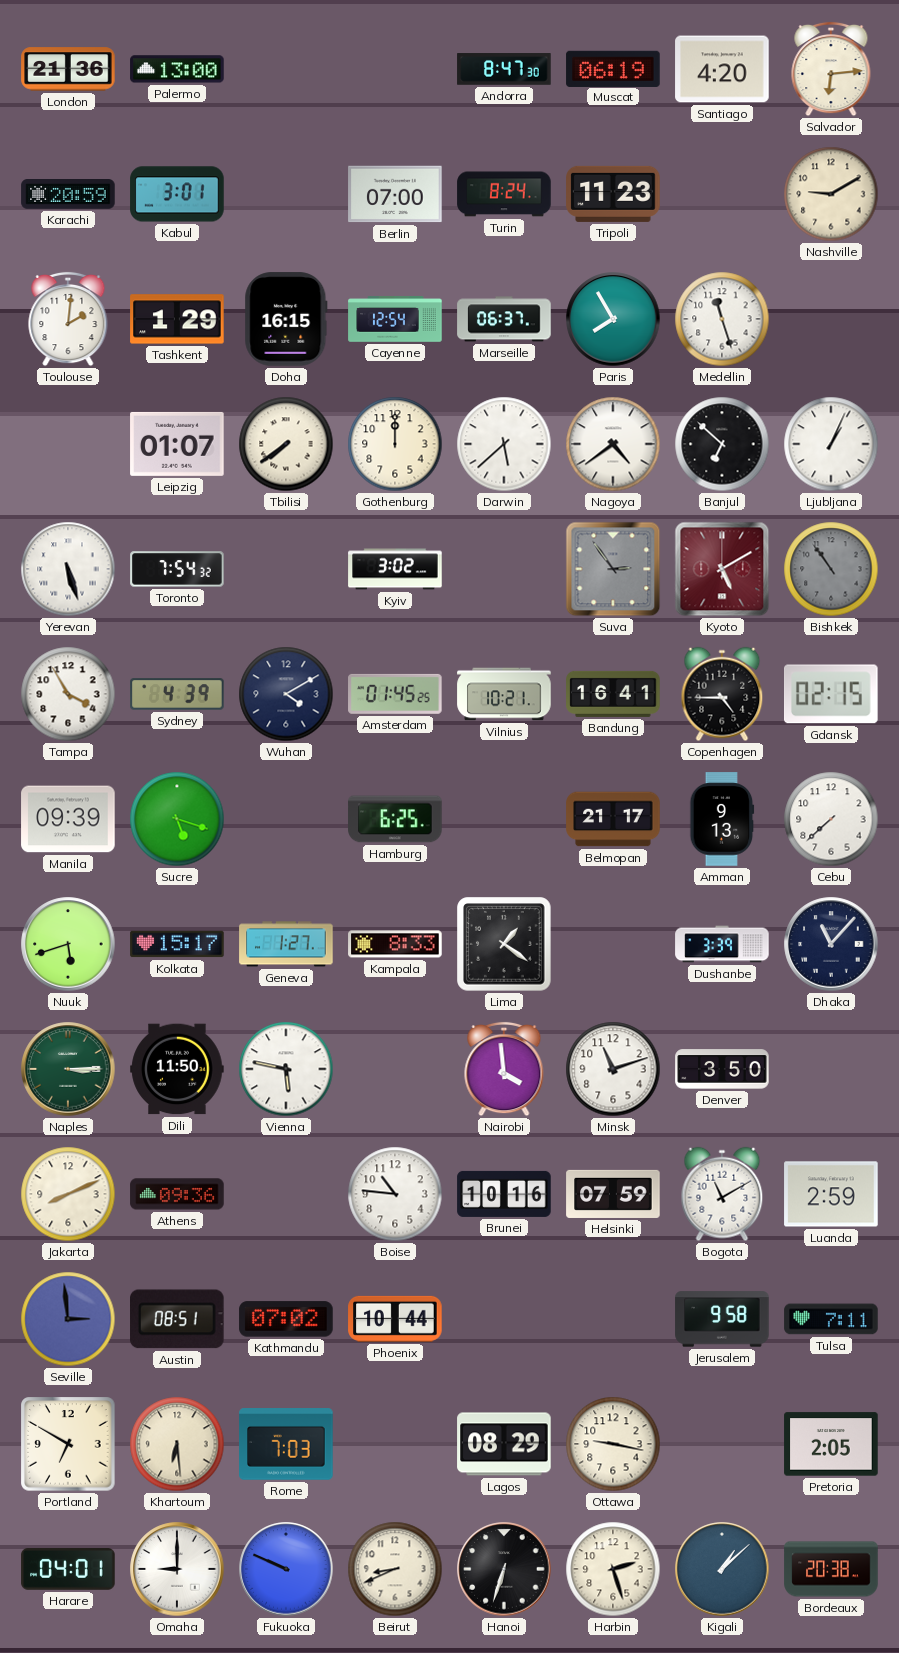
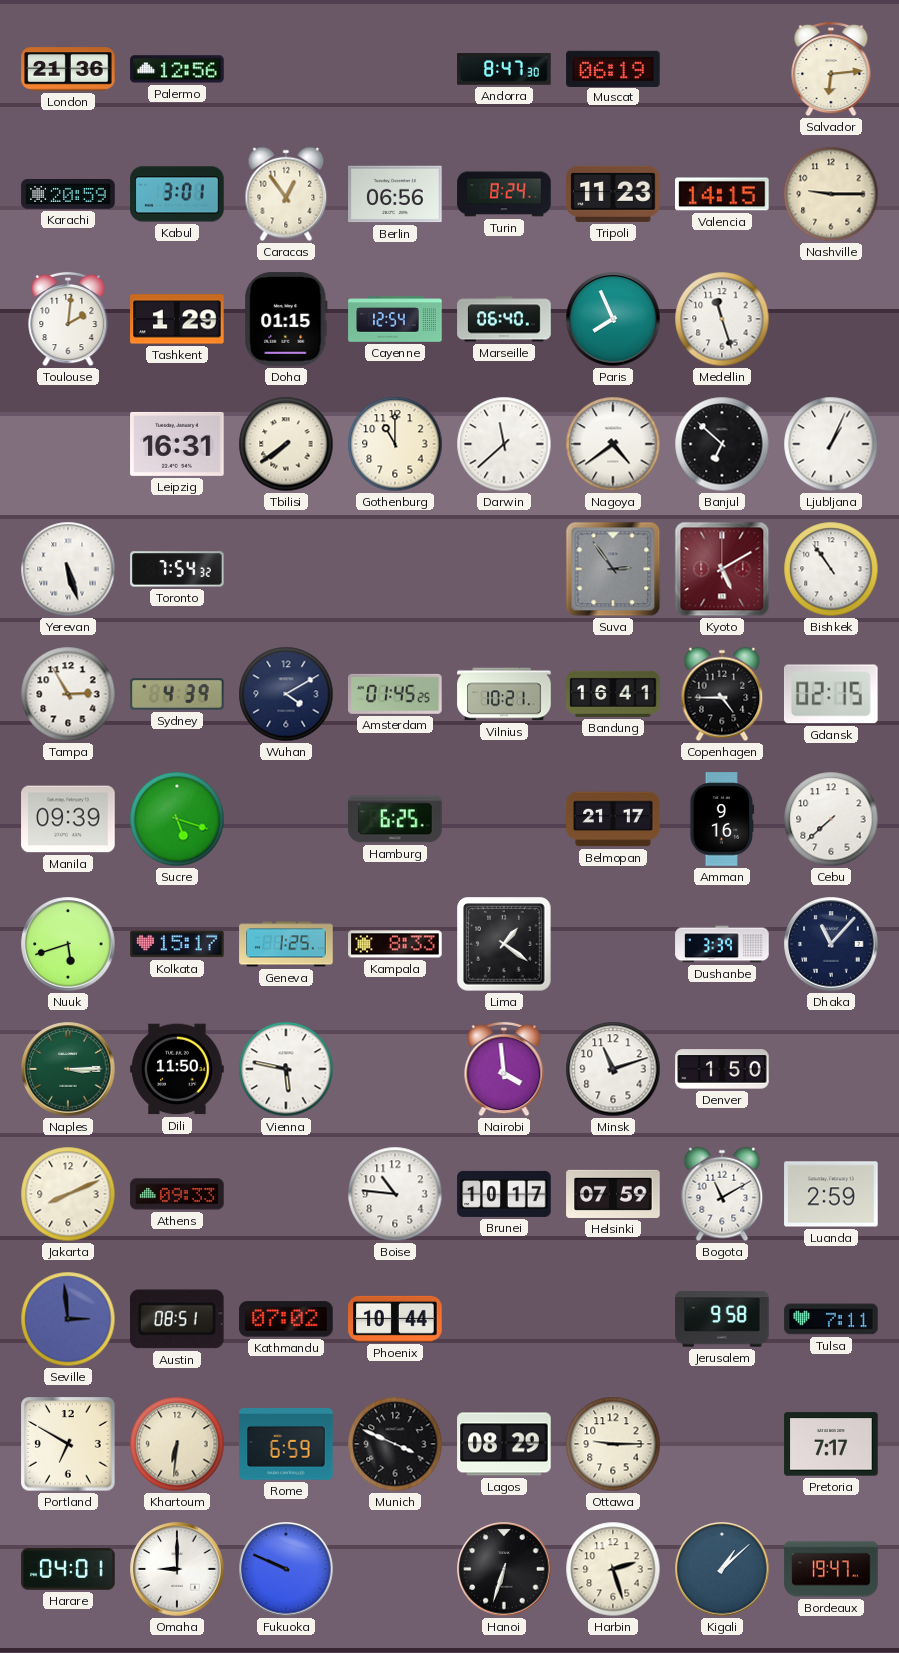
Palermo: 13:00 -> 12:56
Santiago: 4:20 -> none
Caracas: none -> 12:54
Berlin: 07:00 -> 06:56
Valencia: none -> 14:15
Nashville: 9:10 -> 9:15
Doha: 16:15 -> 01:15
Marseille: 06:37 -> 06:40
Paris: 7:55 -> 7:56
Leipzig: 01:07 -> 16:31
Gothenburg: 12:00 -> 11:00
Darwin: 5:38 -> 11:38
Kyiv: 3:02 -> none
Bishkek dial: grey -> white
Tampa: 3:55 -> 2:55
Amman: 9:13 -> 9:16
Geneva: 1:27 -> 1:25
Denver: 3:50 -> 1:50
Athens: 09:36 -> 09:33
Brunei: 10:16 -> 10:17
Khartoum: 6:29 -> 6:31
Rome: 7:03 -> 6:59
Munich: none -> 3:49
Ottawa: 9:17 -> 9:15
Pretoria: 2:05 -> 7:17
Beirut: 8:41 -> none
Bordeaux: 20:38 -> 19:47
